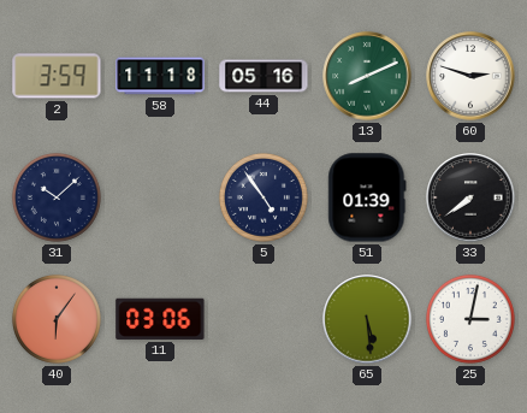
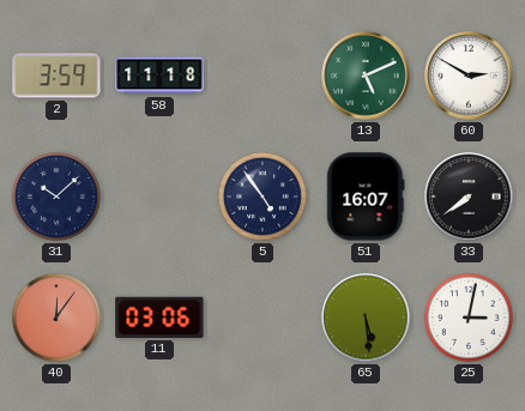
44: 05:16 -> none
13: 8:11 -> 5:11
60: 2:48 -> 2:50
51: 01:39 -> 16:07
40: 6:06 -> 12:06
